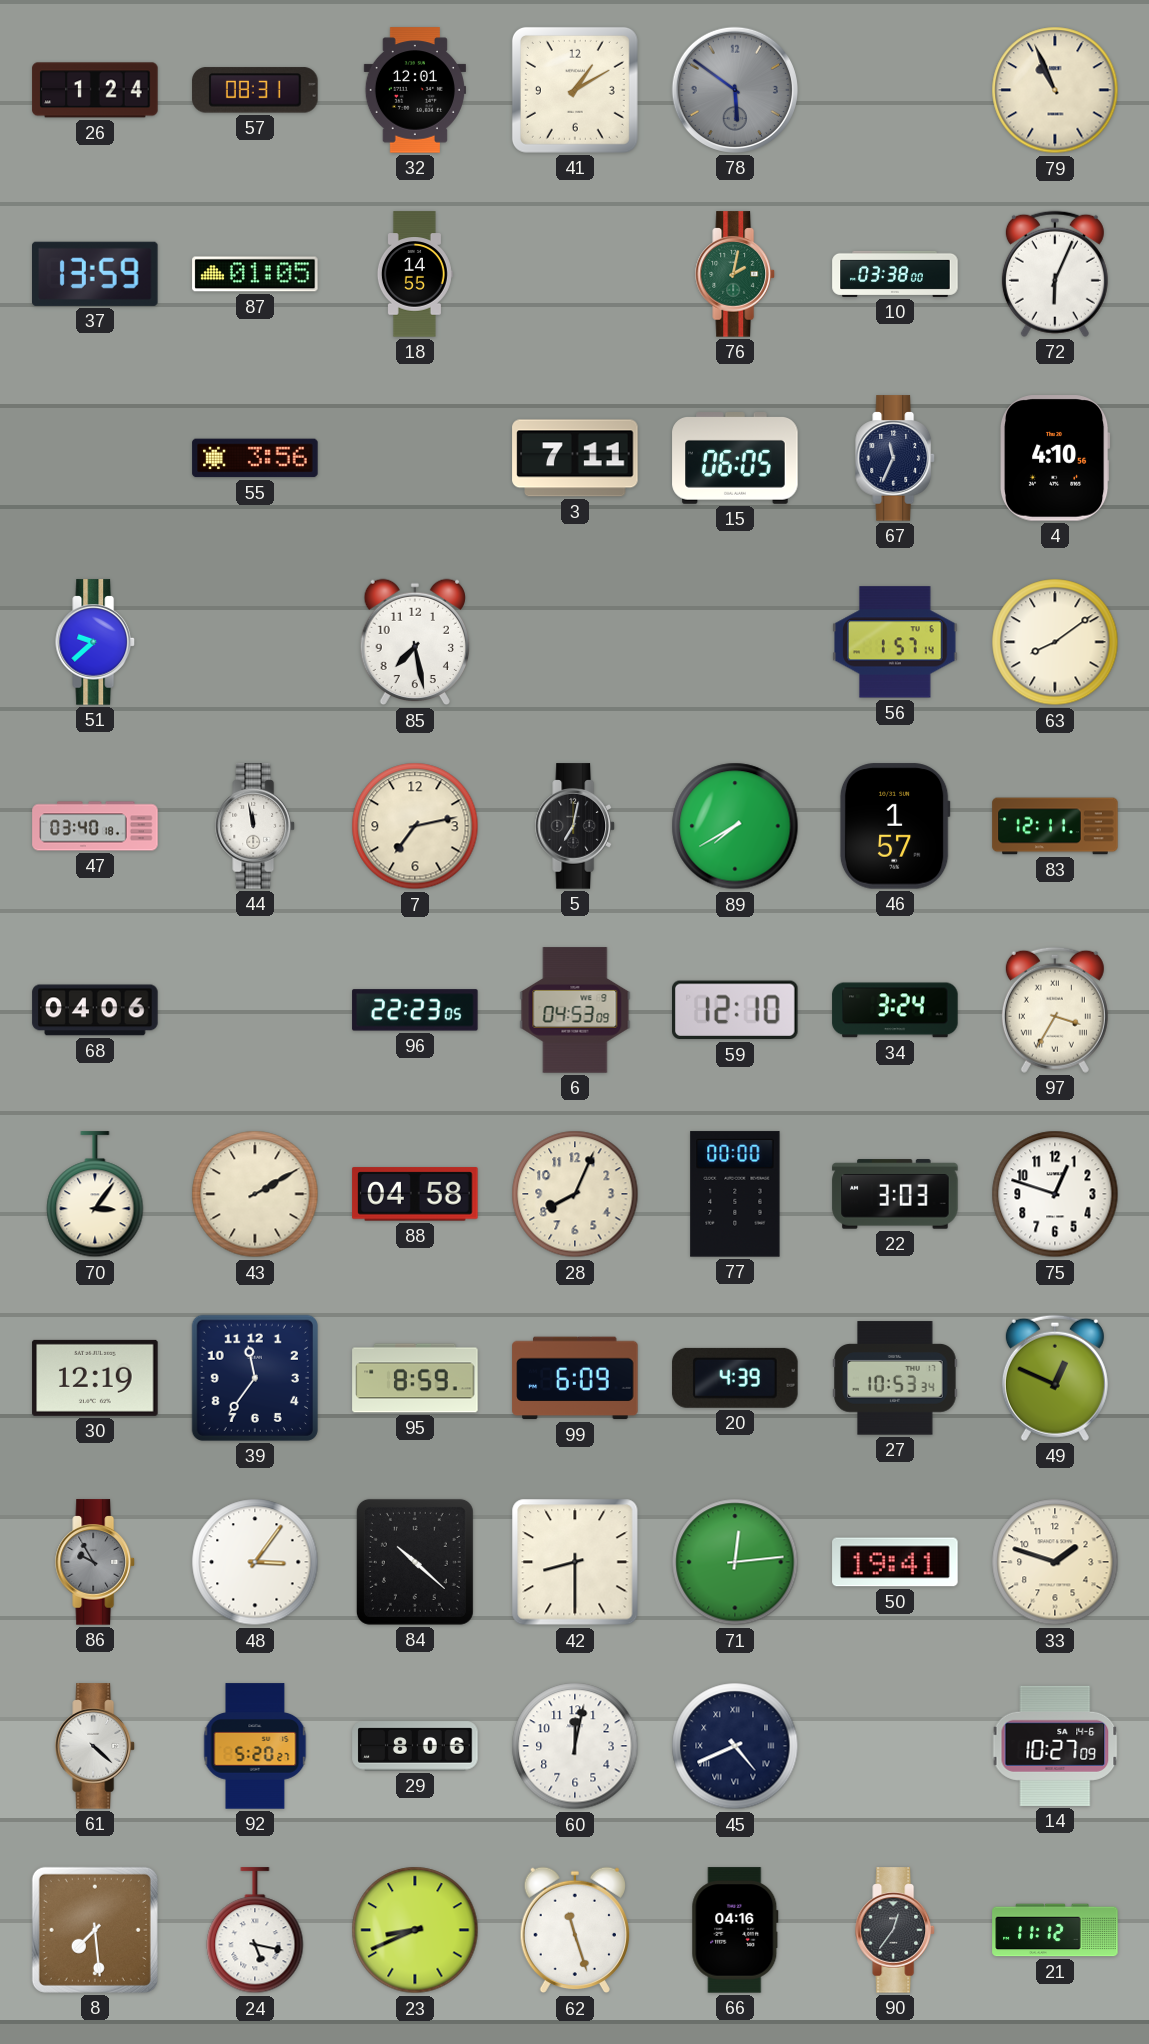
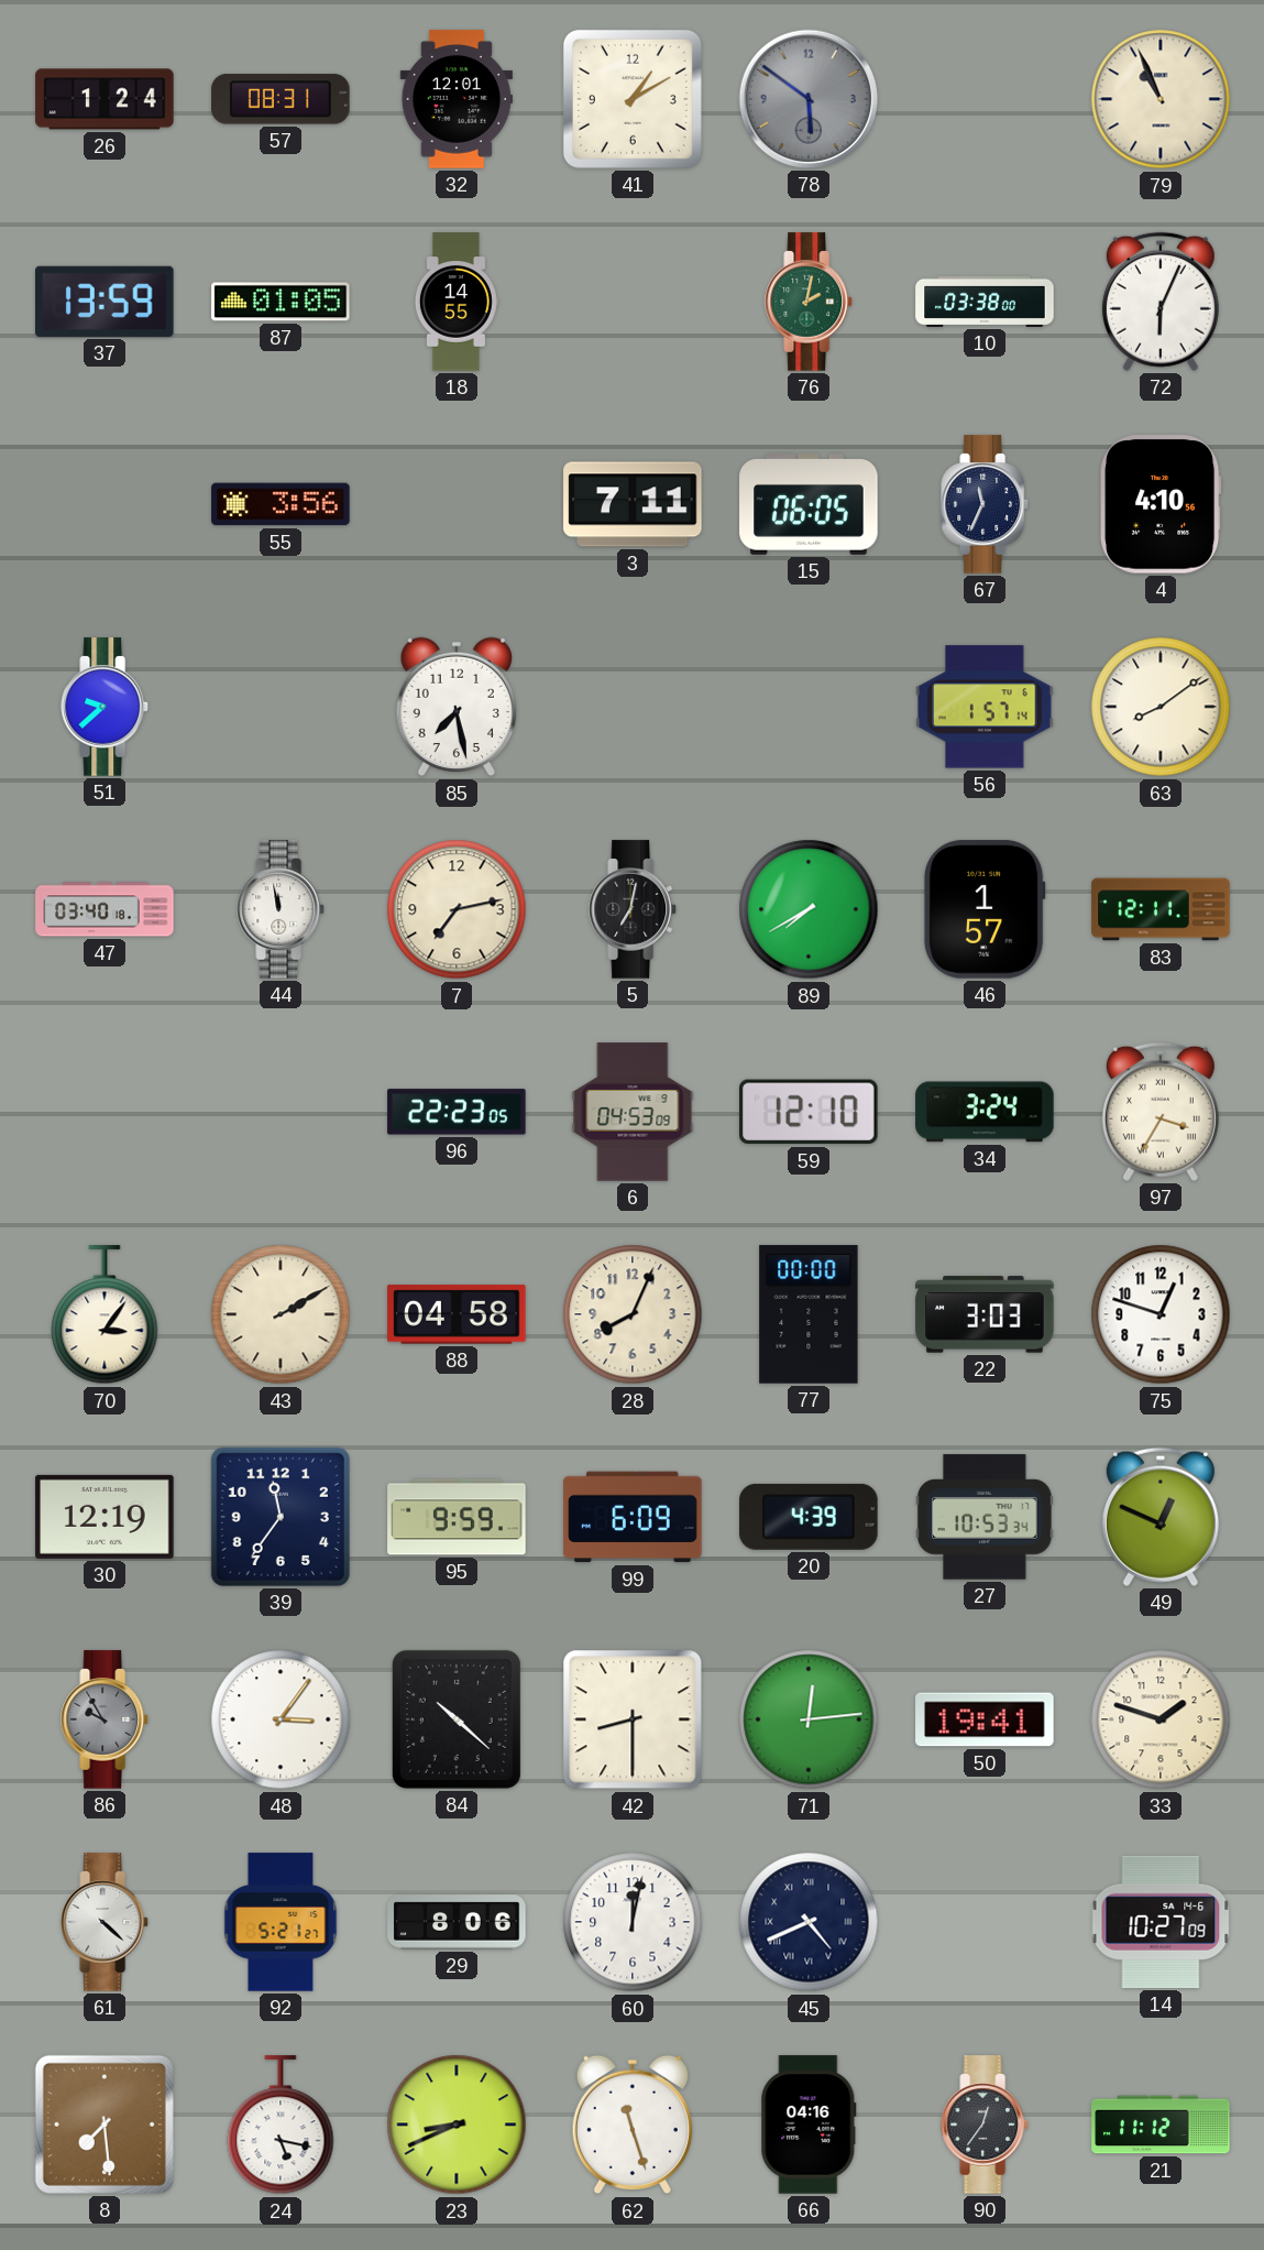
68: 04:06 -> none
95: 8:59 -> 9:59
92: 5:20 -> 5:21
